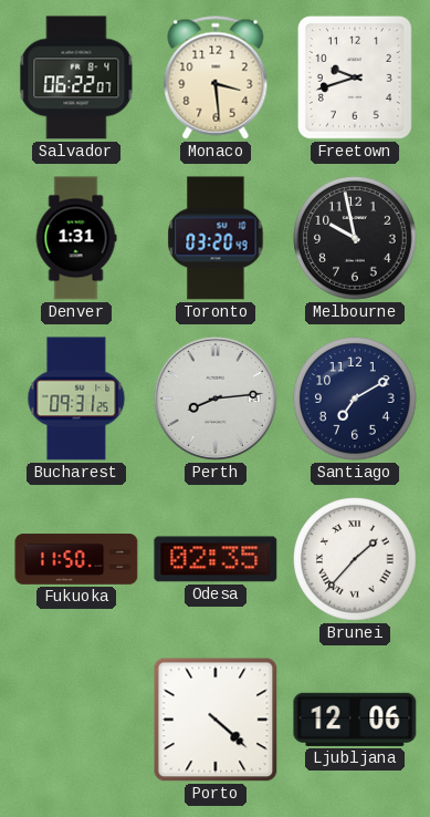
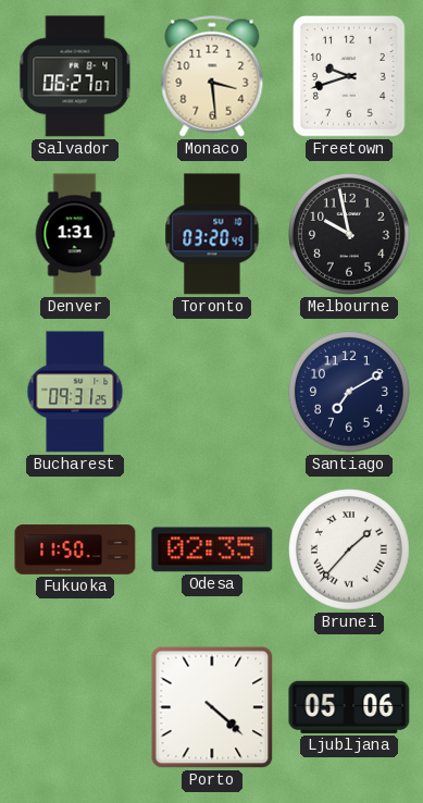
Salvador: 06:22 -> 06:27
Perth: 8:14 -> none
Ljubljana: 12:06 -> 05:06
